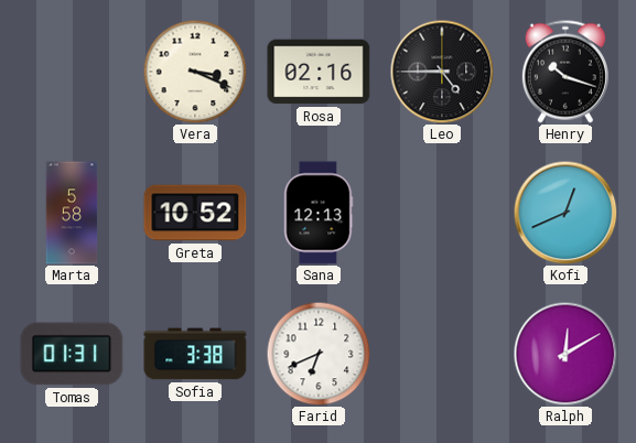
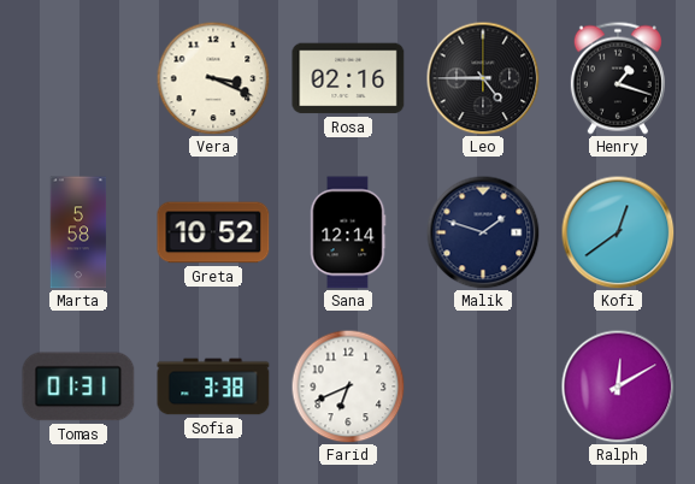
Henry: 10:18 -> 1:18
Sana: 12:13 -> 12:14
Malik: none -> 1:48
Kofi: 12:41 -> 12:39
